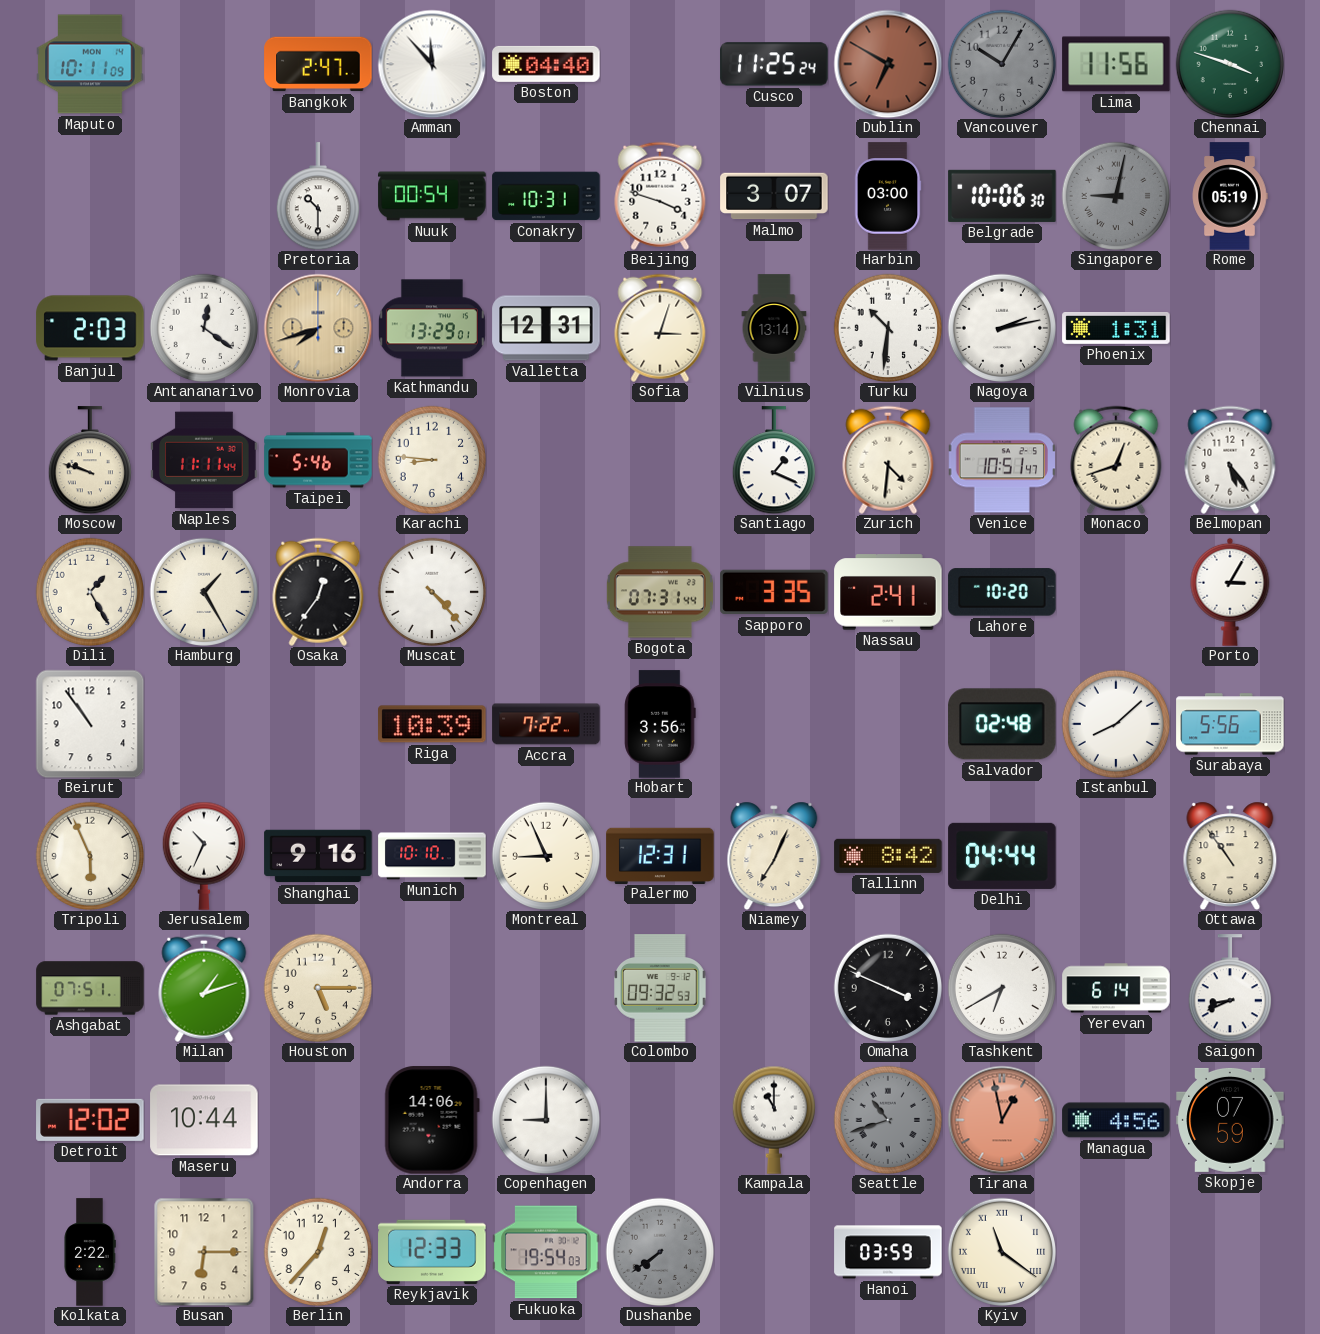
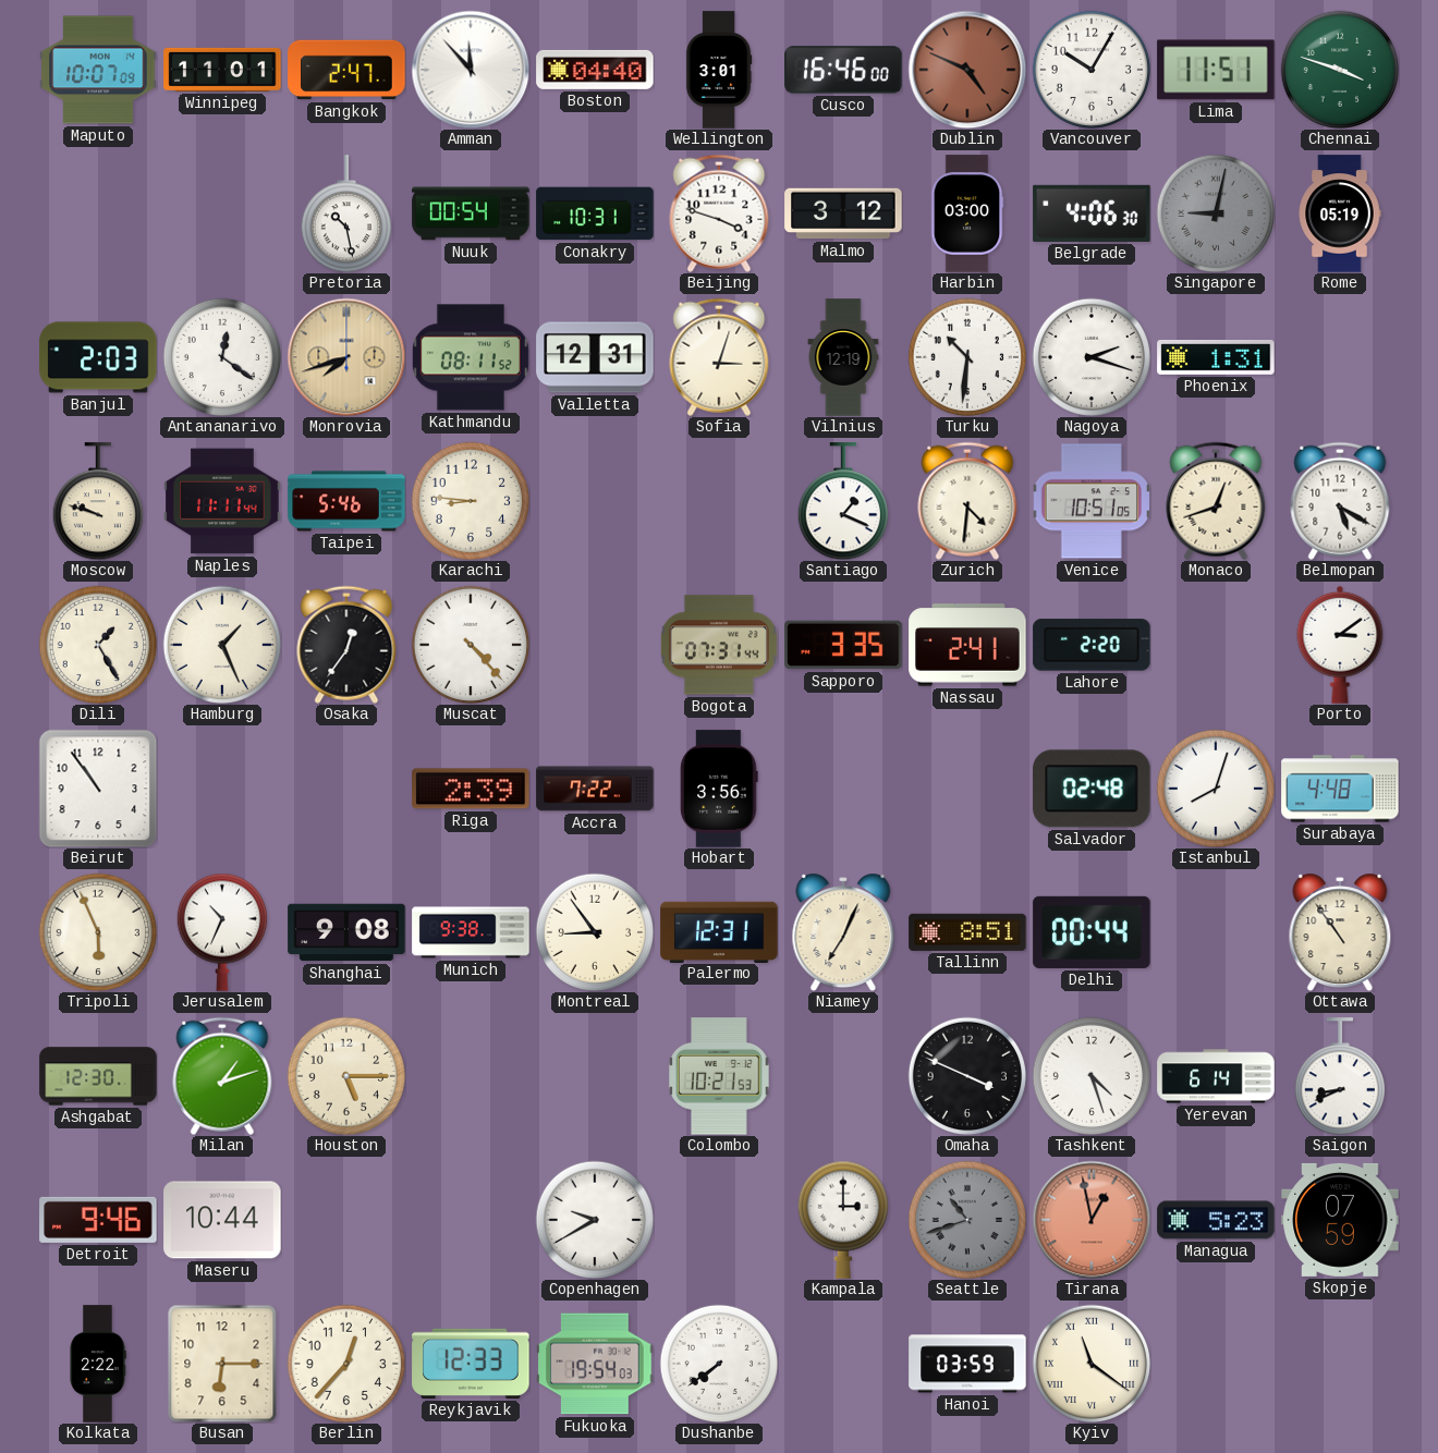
Maputo: 10:11 -> 10:07
Winnipeg: none -> 11:01
Wellington: none -> 3:01
Cusco: 11:25 -> 16:46
Dublin: 6:50 -> 4:49
Vancouver dial: grey -> white
Lima: 11:56 -> 11:51
Pretoria: 10:30 -> 10:28
Malmo: 3:07 -> 3:12
Belgrade: 10:06 -> 4:06
Kathmandu: 13:29 -> 08:11
Vilnius: 13:14 -> 12:19
Nagoya: 2:13 -> 2:18
Venice: 10:51:47 -> 10:51:05
Belmopan: 5:24 -> 5:20
Hamburg: 1:25 -> 1:26
Lahore: 10:20 -> 2:20
Porto: 3:05 -> 3:09
Riga: 10:39 -> 2:39
Istanbul: 8:08 -> 8:03
Surabaya: 5:56 -> 4:48
Shanghai: 9:16 -> 9:08
Munich: 10:10 -> 9:38
Montreal: 8:56 -> 8:54
Tallinn: 8:42 -> 8:51
Delhi: 04:44 -> 00:44
Ashgabat: 07:51 -> 12:30
Colombo: 09:32 -> 10:21
Tashkent: 6:40 -> 4:27
Detroit: 12:02 -> 9:46
Andorra: 14:06 -> none
Copenhagen: 9:00 -> 9:40
Kampala: 11:00 -> 3:00
Managua: 4:56 -> 5:23
Dushanbe dial: grey -> white
